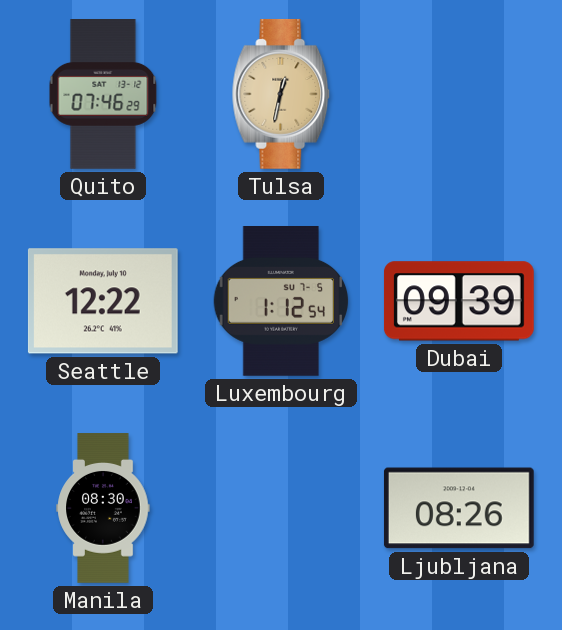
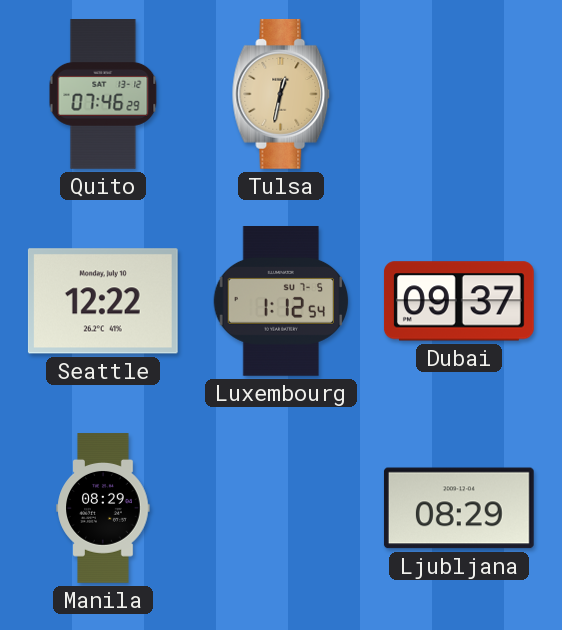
Dubai: 09:39 -> 09:37
Manila: 08:30 -> 08:29
Ljubljana: 08:26 -> 08:29
